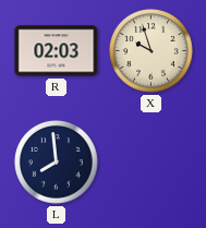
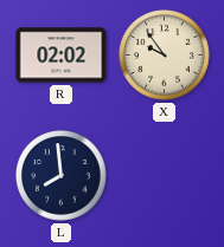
R: 02:03 -> 02:02
X: 9:57 -> 9:54
